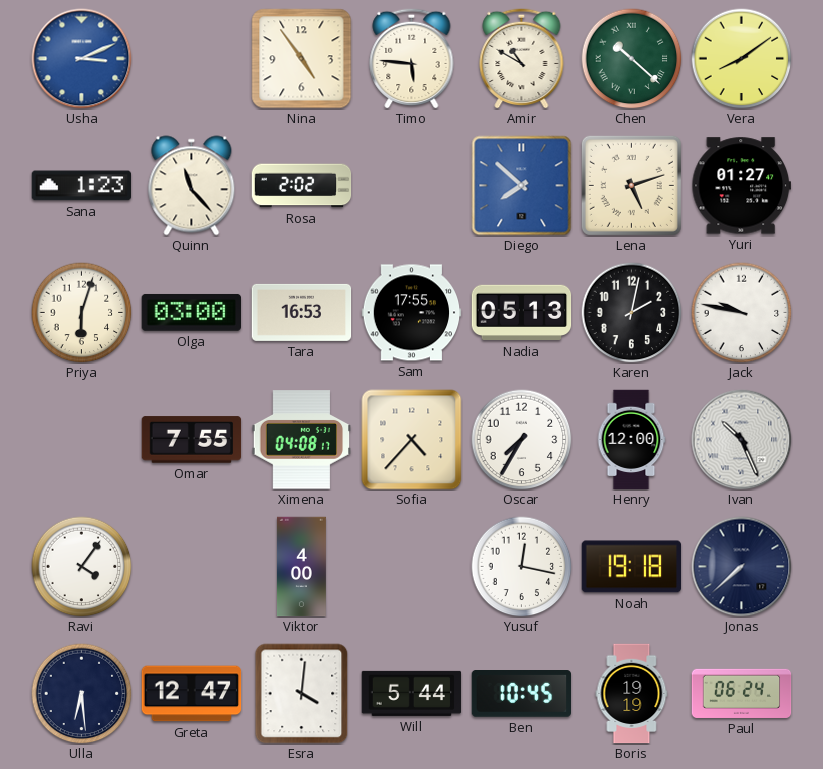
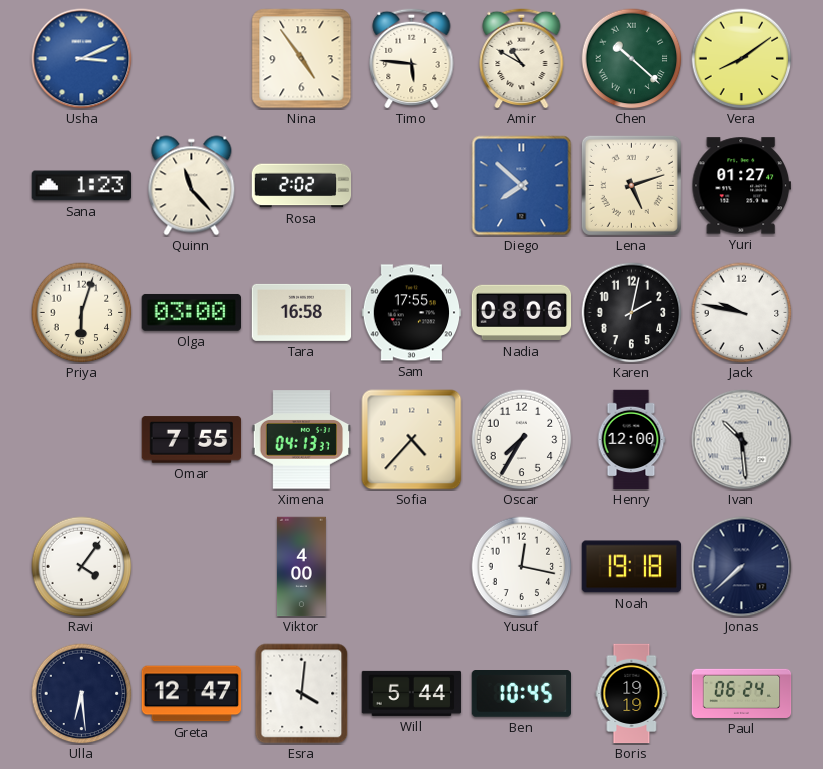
Tara: 16:53 -> 16:58
Nadia: 05:13 -> 08:06
Ximena: 04:08 -> 04:13
Ivan: 10:26 -> 10:29
